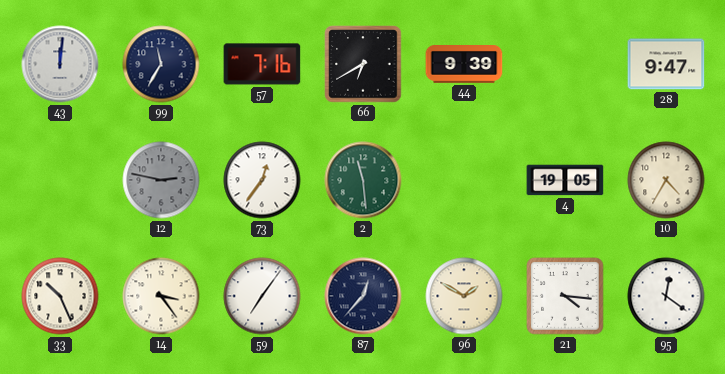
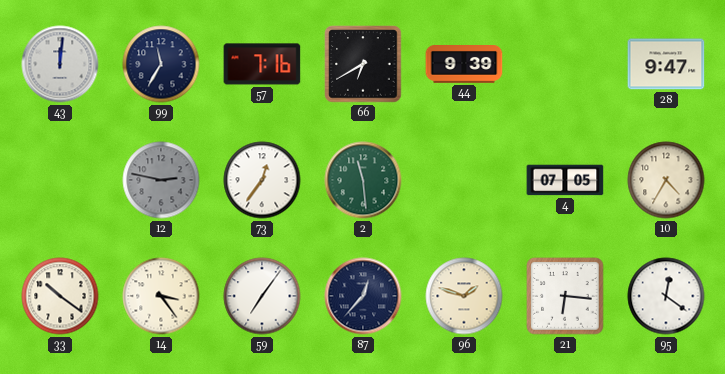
4: 19:05 -> 07:05
33: 10:26 -> 10:21
96: 1:50 -> 1:48
21: 4:16 -> 6:16
